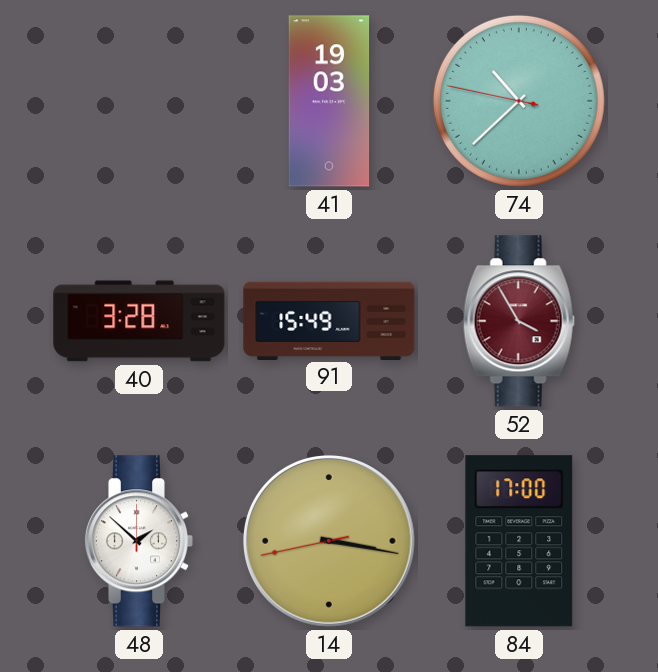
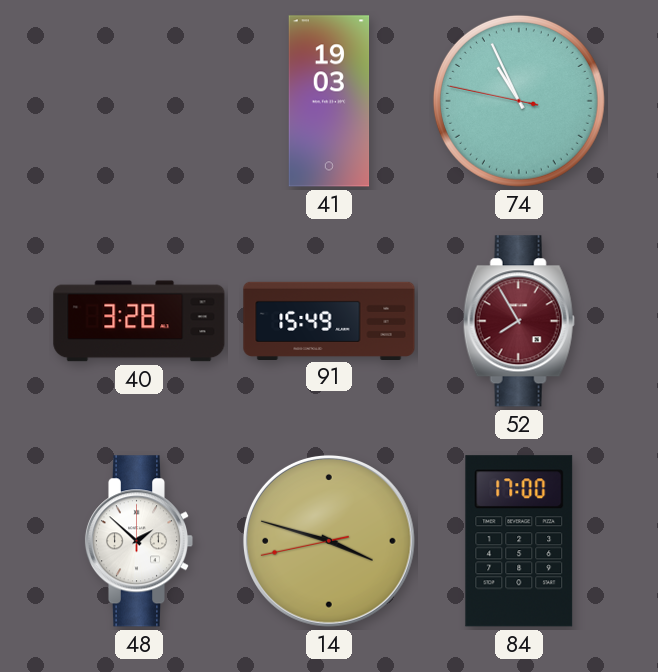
74: 10:37 -> 10:55
52: 3:55 -> 7:55
14: 3:16 -> 3:47
